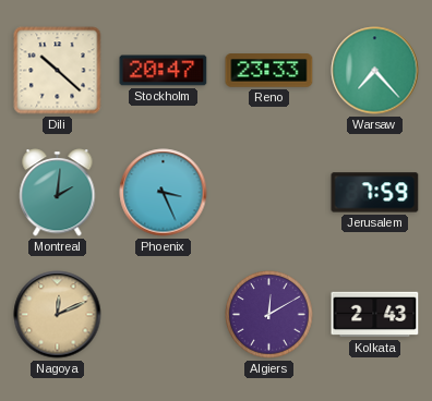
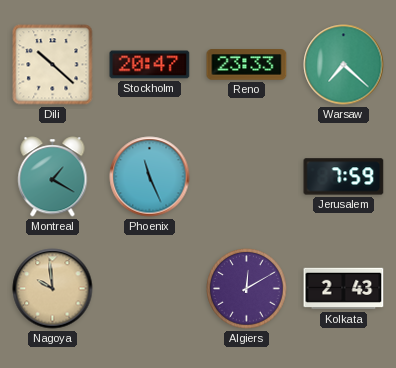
Warsaw: 7:23 -> 7:22
Montreal: 2:01 -> 1:20
Phoenix: 3:26 -> 11:26
Nagoya: 12:11 -> 9:59
